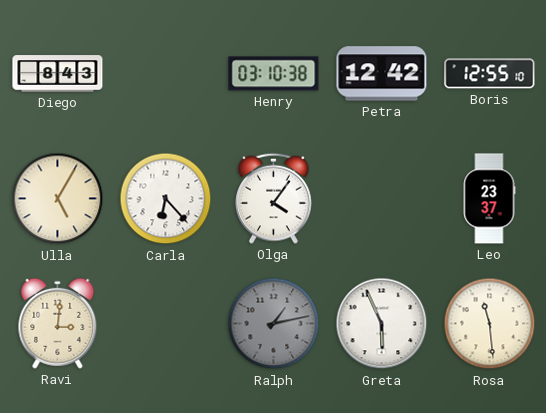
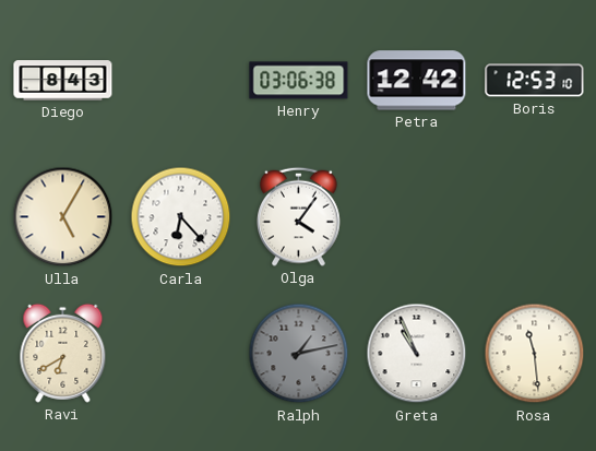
Henry: 03:10 -> 03:06
Boris: 12:55 -> 12:53
Leo: 23:37 -> none
Ravi: 3:01 -> 6:40
Greta: 5:56 -> 10:56
